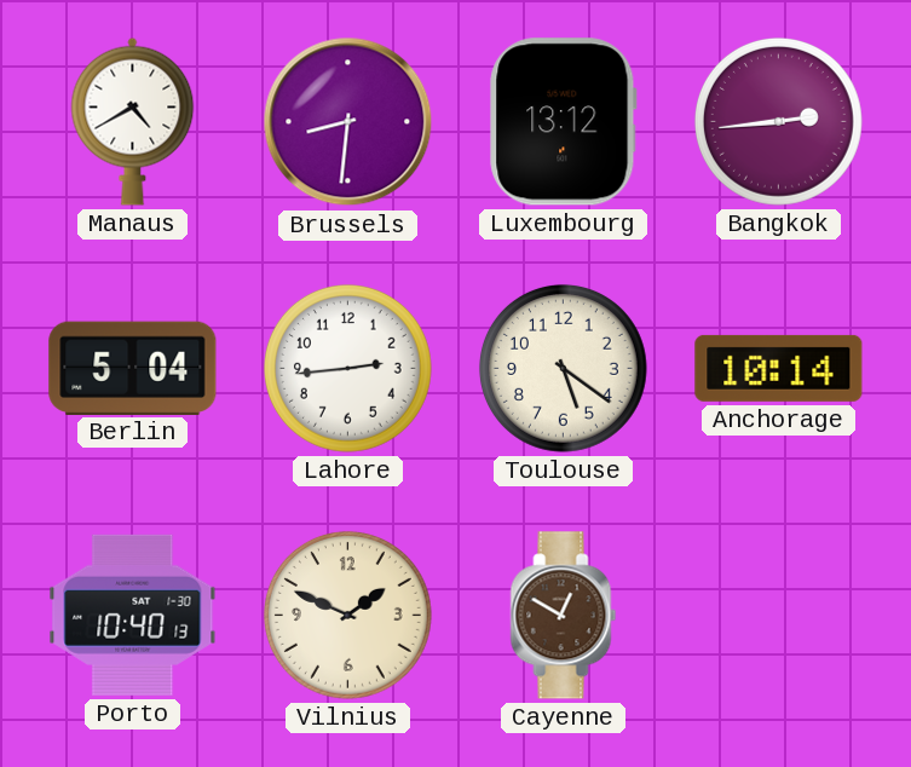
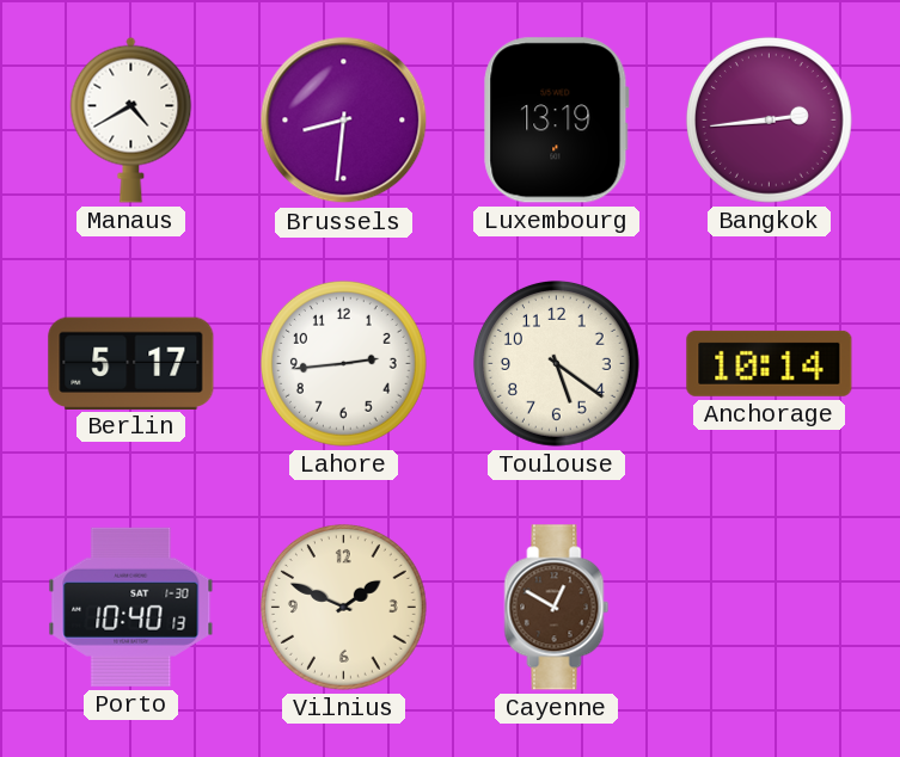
Luxembourg: 13:12 -> 13:19
Berlin: 5:04 -> 5:17
